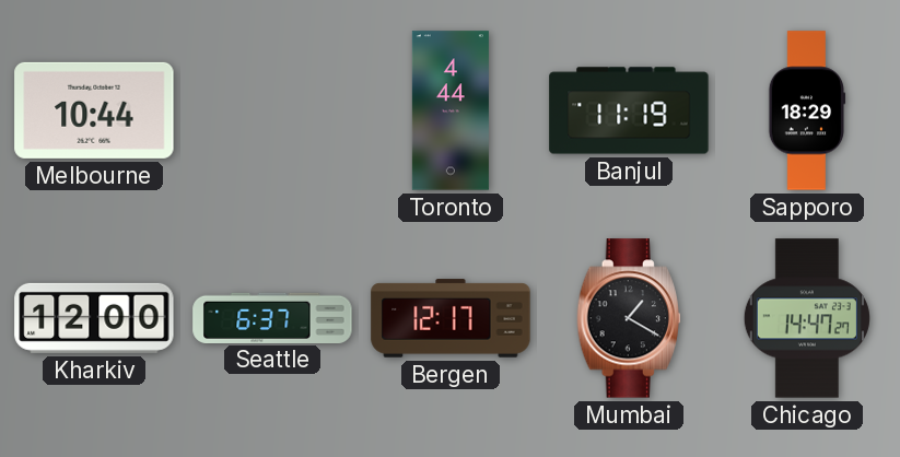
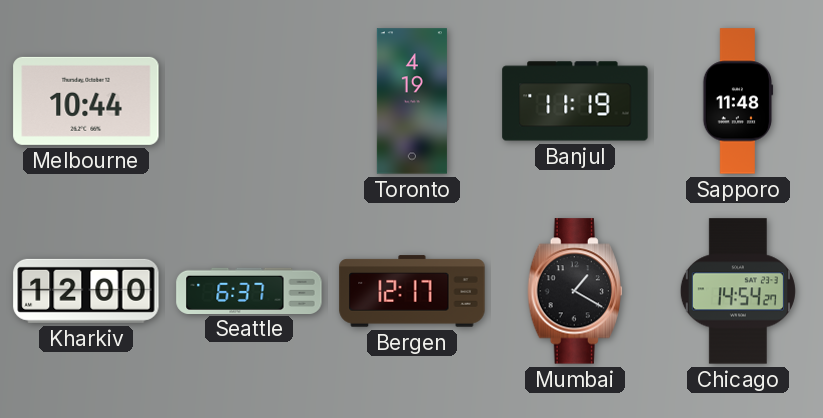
Toronto: 4:44 -> 4:19
Sapporo: 18:29 -> 11:48
Chicago: 14:47 -> 14:54
